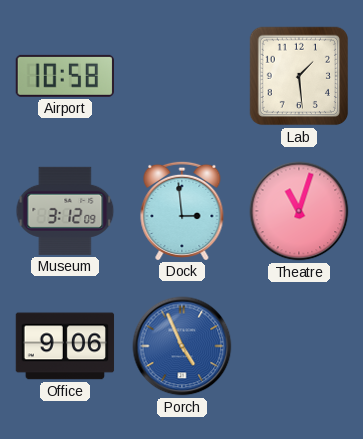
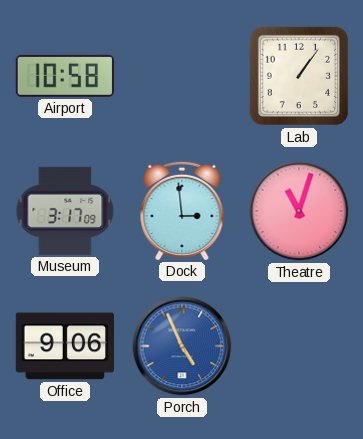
Lab: 1:29 -> 1:06
Museum: 3:12 -> 3:17
